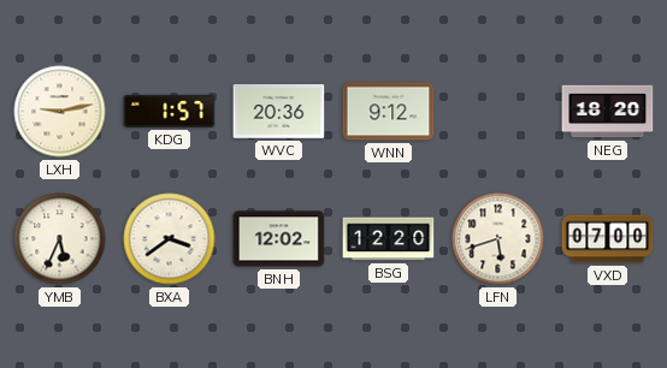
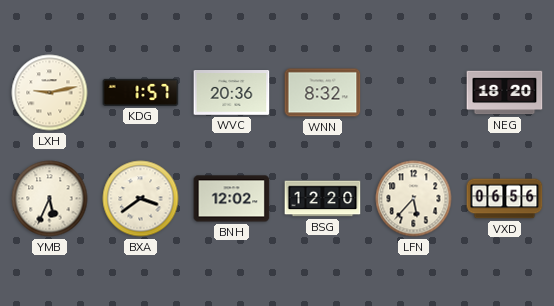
WNN: 9:12 -> 8:32
LFN: 5:42 -> 5:37
VXD: 07:00 -> 06:56
